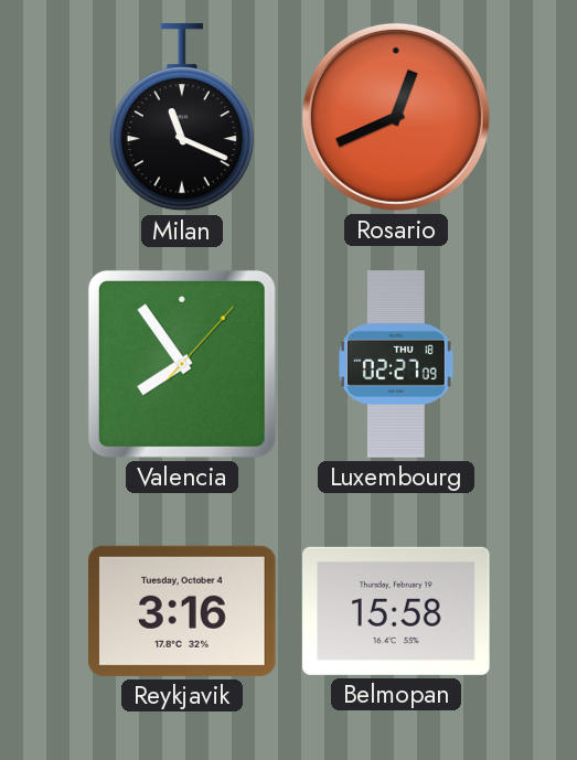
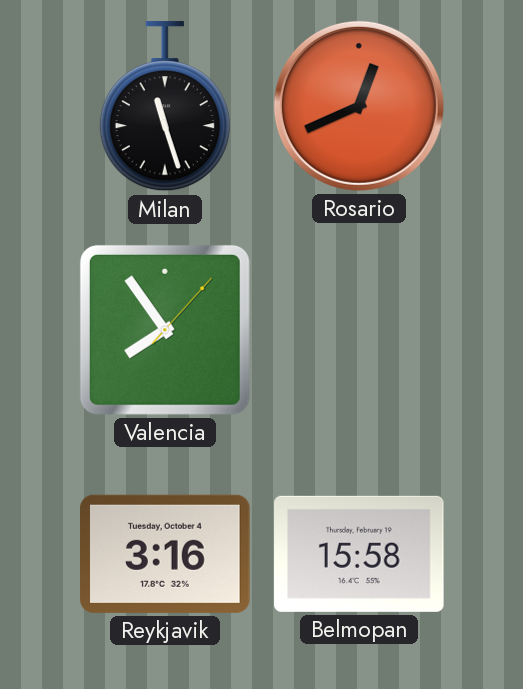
Milan: 11:19 -> 11:27
Luxembourg: 02:27 -> none
